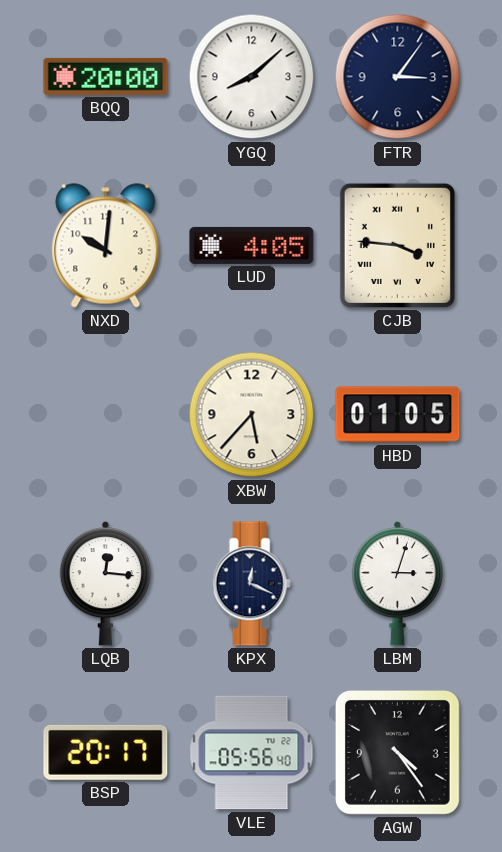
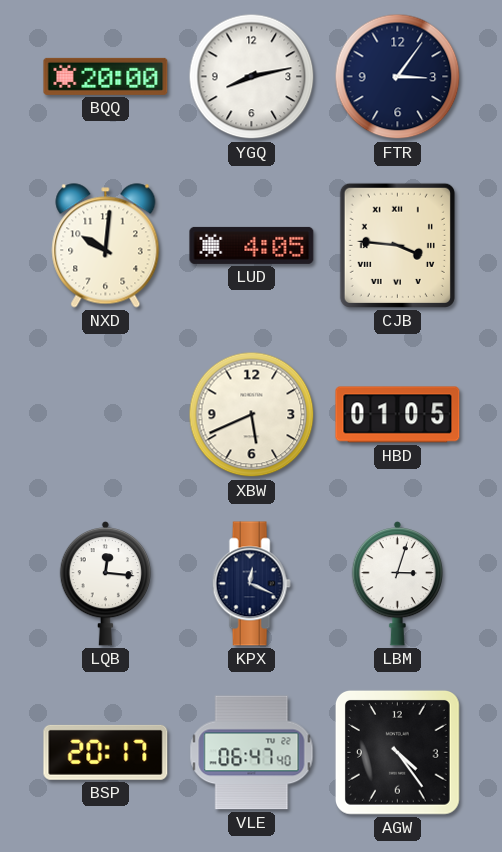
YGQ: 8:08 -> 8:13
XBW: 5:37 -> 5:41
VLE: 05:56 -> 06:47
